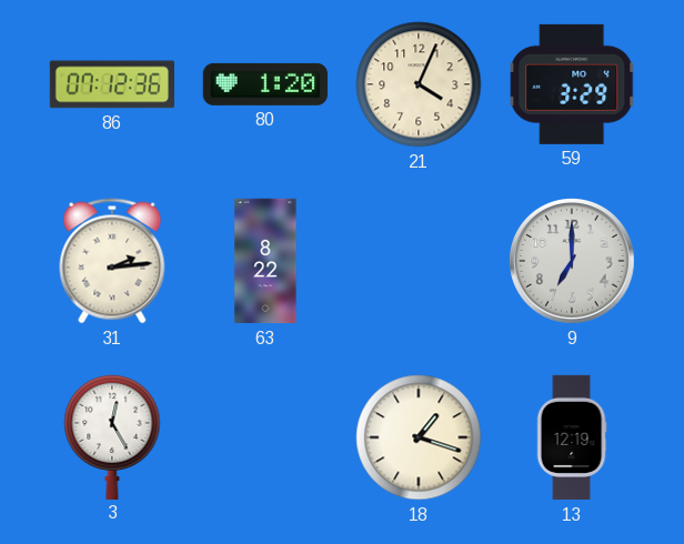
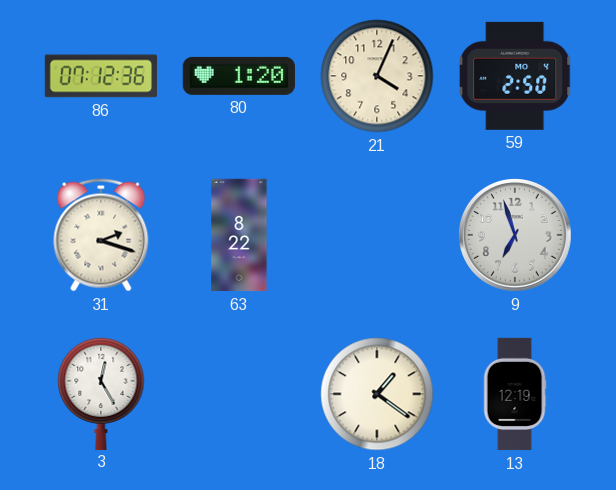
59: 3:29 -> 2:50
31: 2:14 -> 2:18
9: 7:00 -> 6:57
18: 1:18 -> 1:21
